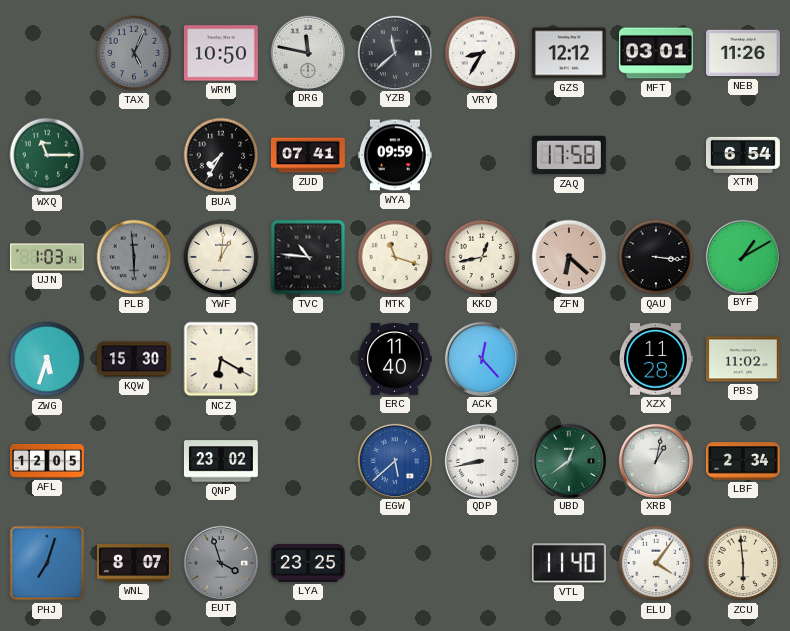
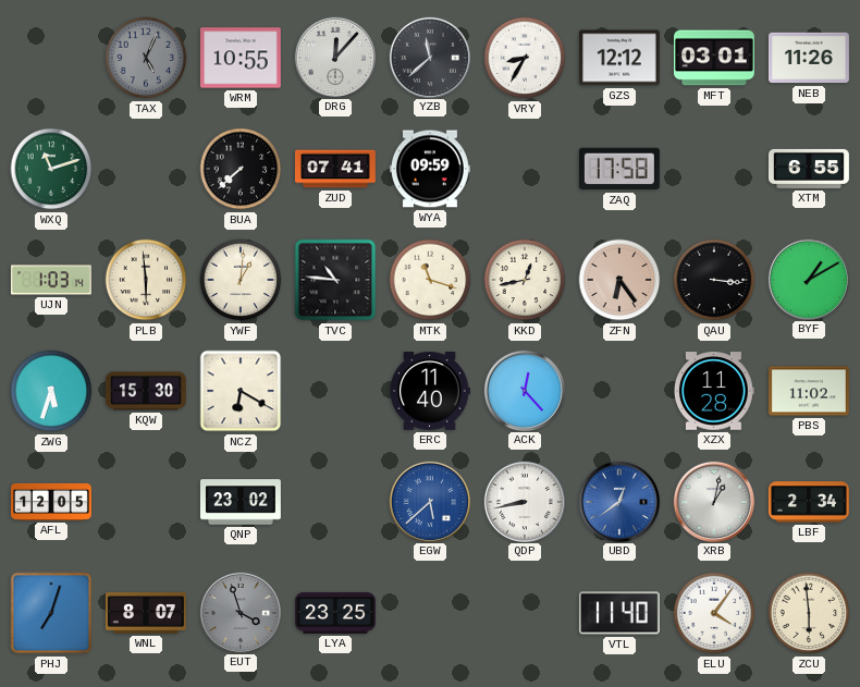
WRM: 10:50 -> 10:55
DRG: 11:47 -> 12:07
WXQ: 11:15 -> 11:12
BUA: 7:35 -> 7:38
XTM: 6:54 -> 6:55
PLB dial: grey -> cream
ZFN: 6:22 -> 6:24
UBD dial: green -> blue
